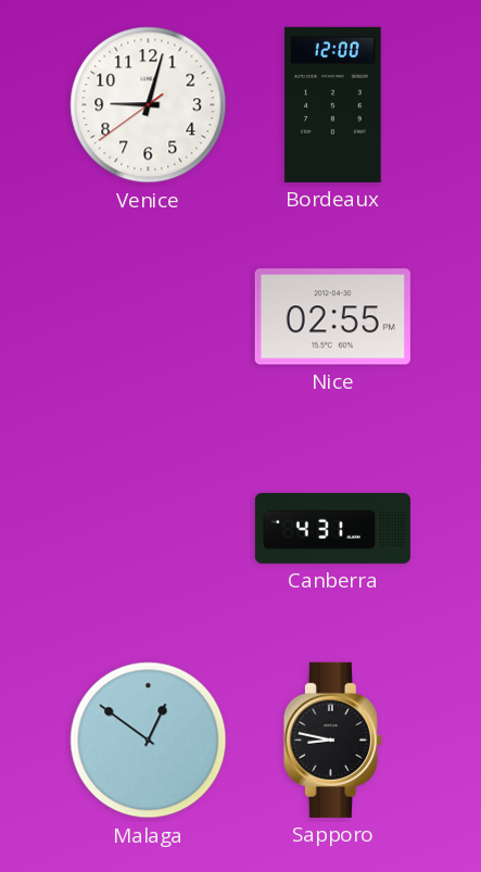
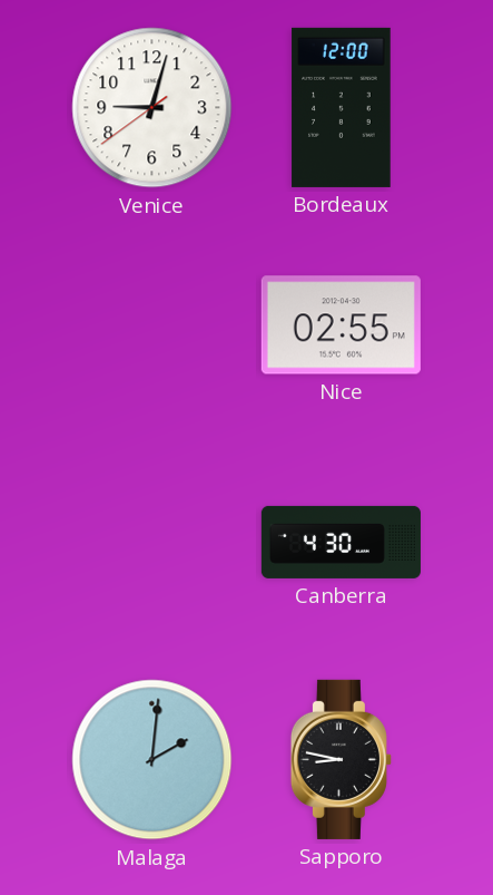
Canberra: 4:31 -> 4:30
Malaga: 12:51 -> 2:01
